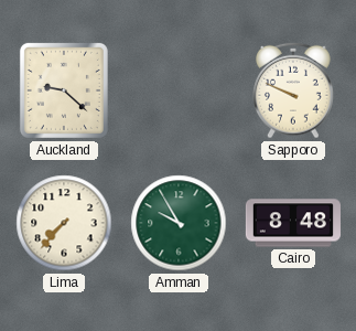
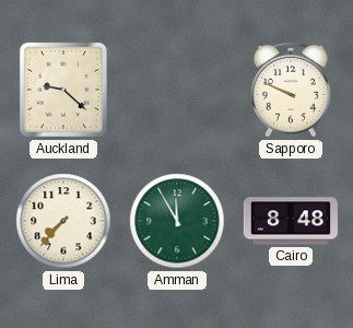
Amman: 9:55 -> 11:55
